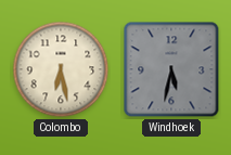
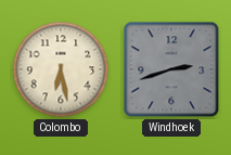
Windhoek: 5:32 -> 2:42
